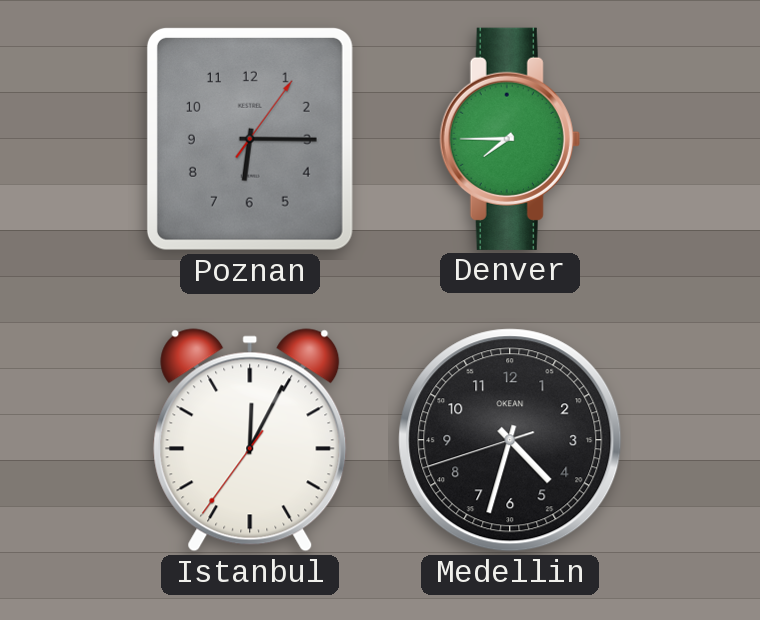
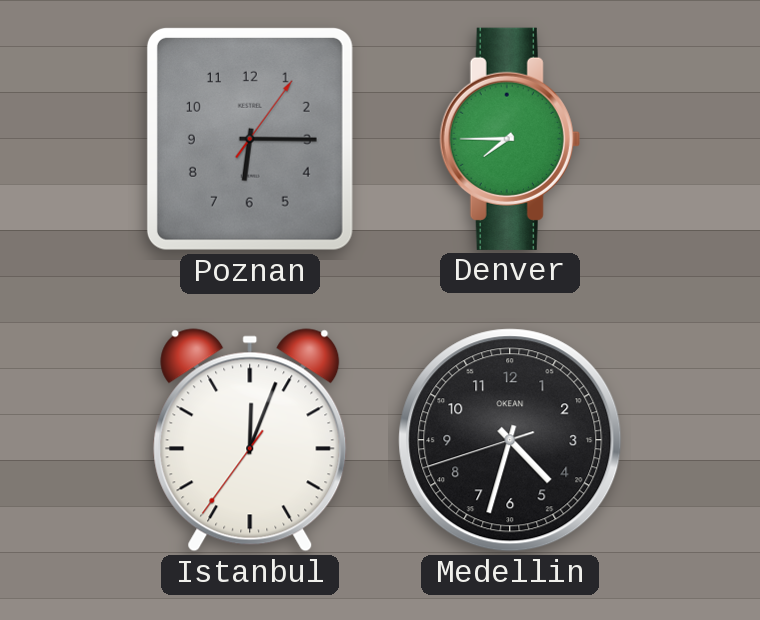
Istanbul: 12:04 -> 12:03
